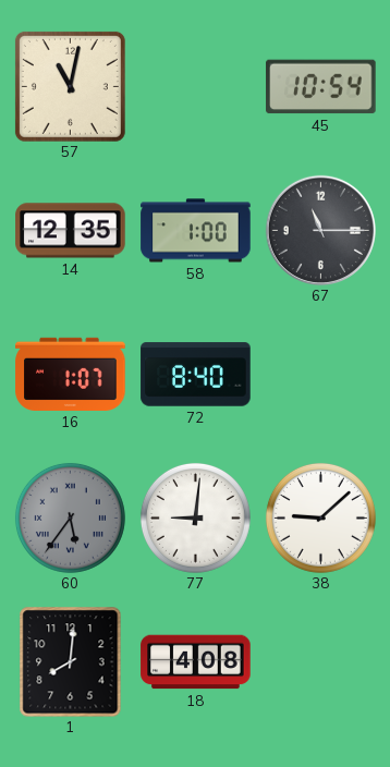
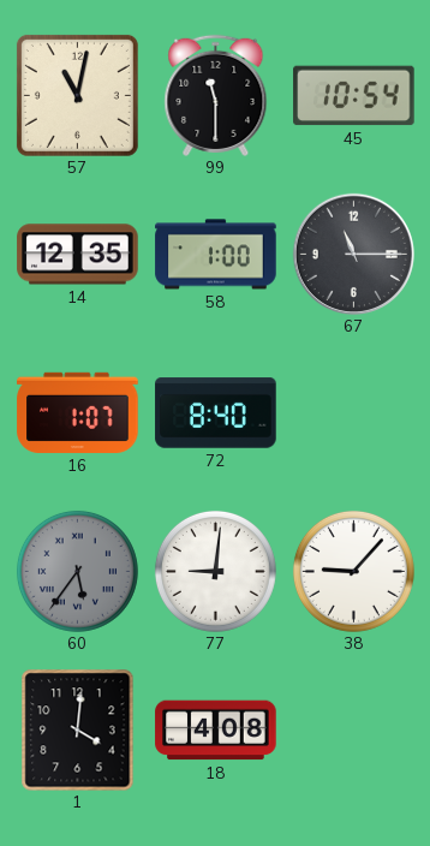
99: none -> 11:30
38: 9:08 -> 9:07
1: 8:01 -> 4:01
